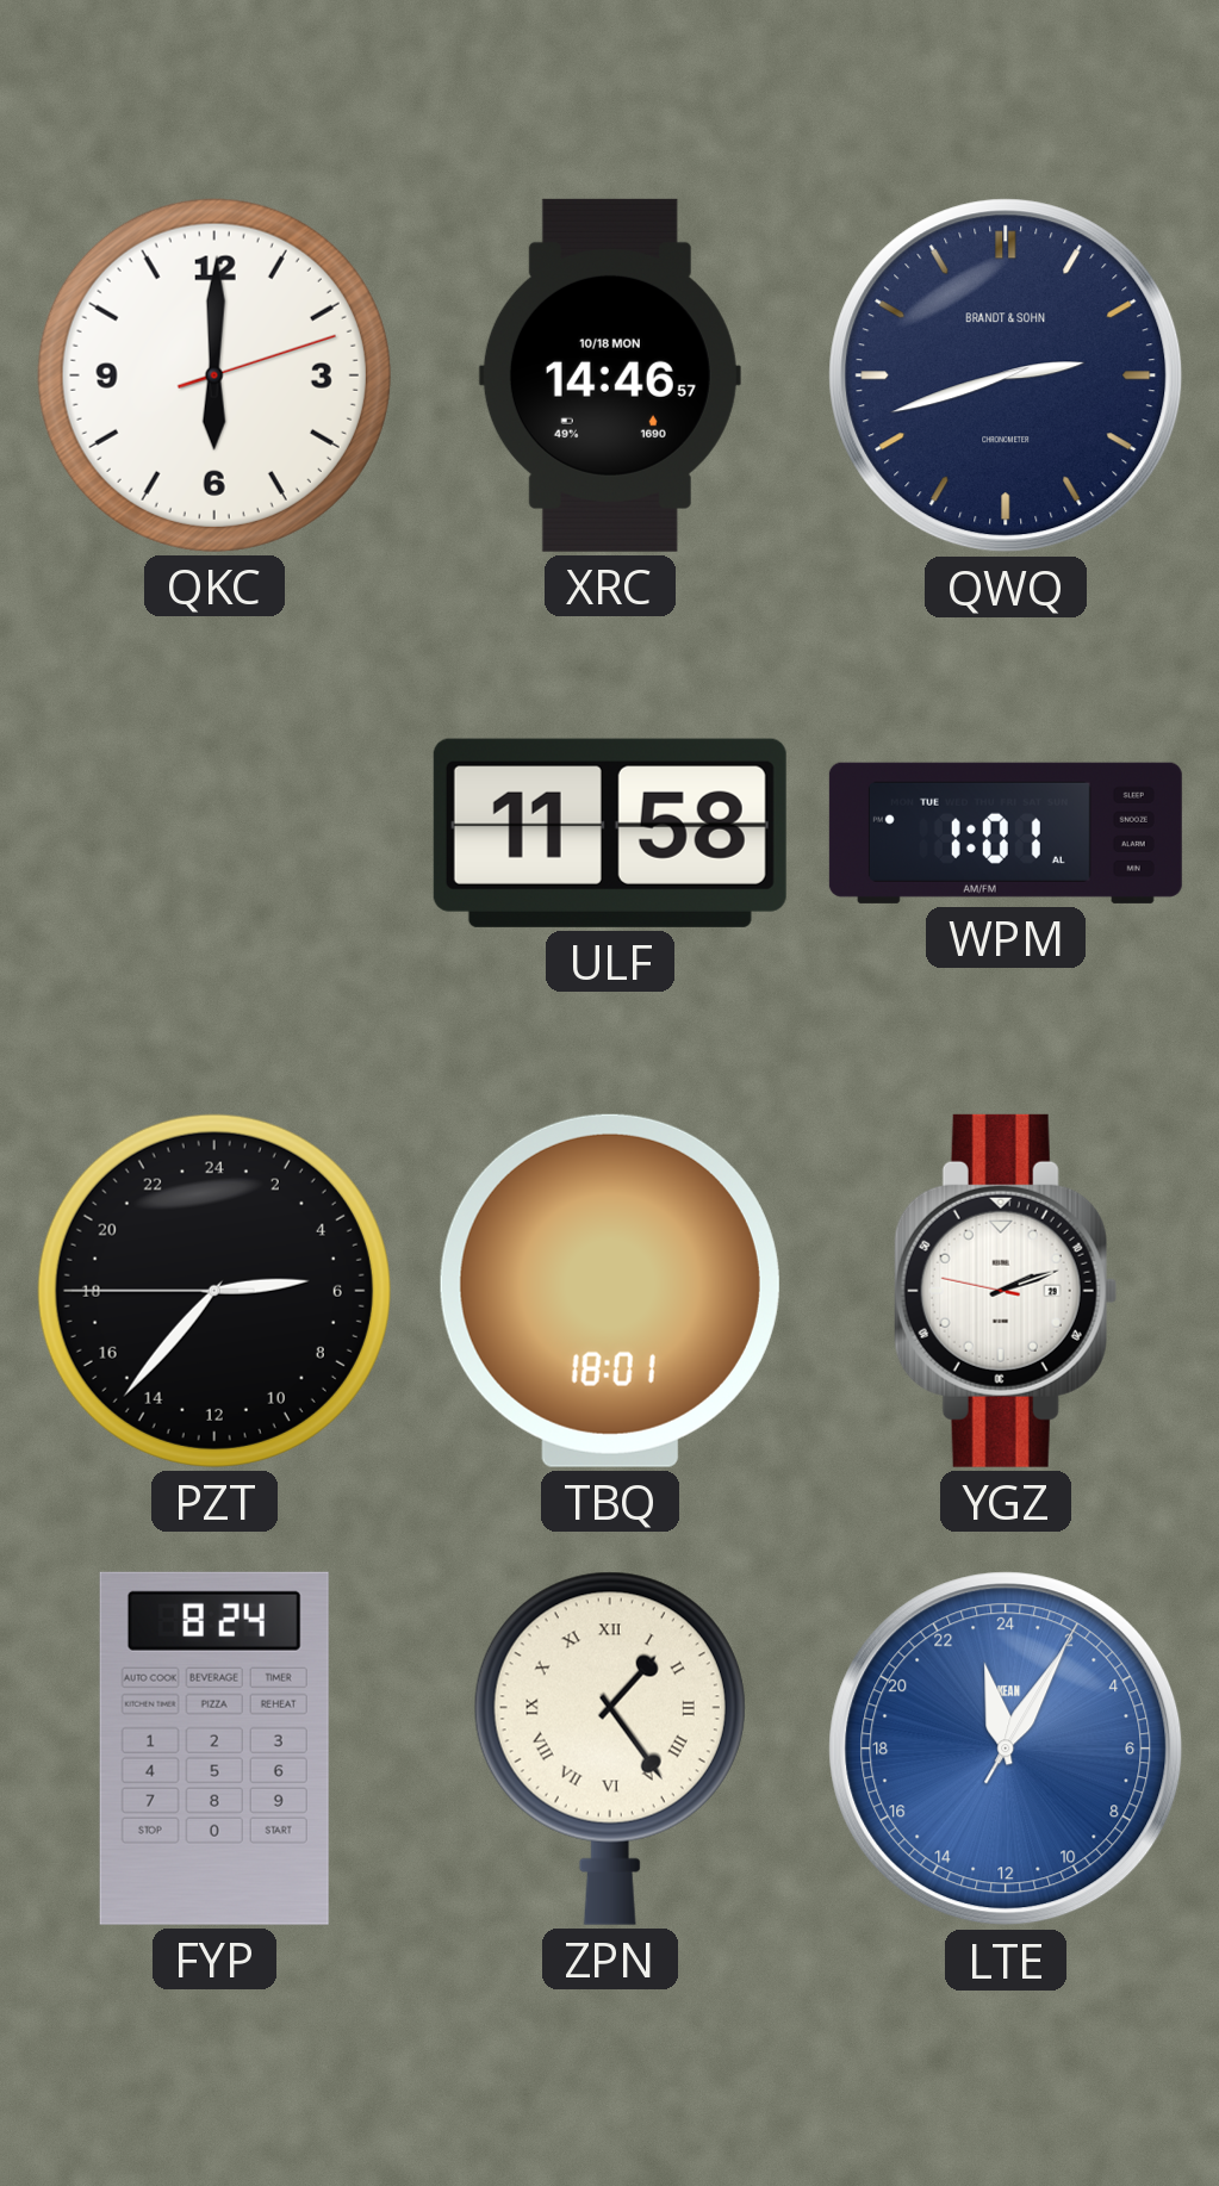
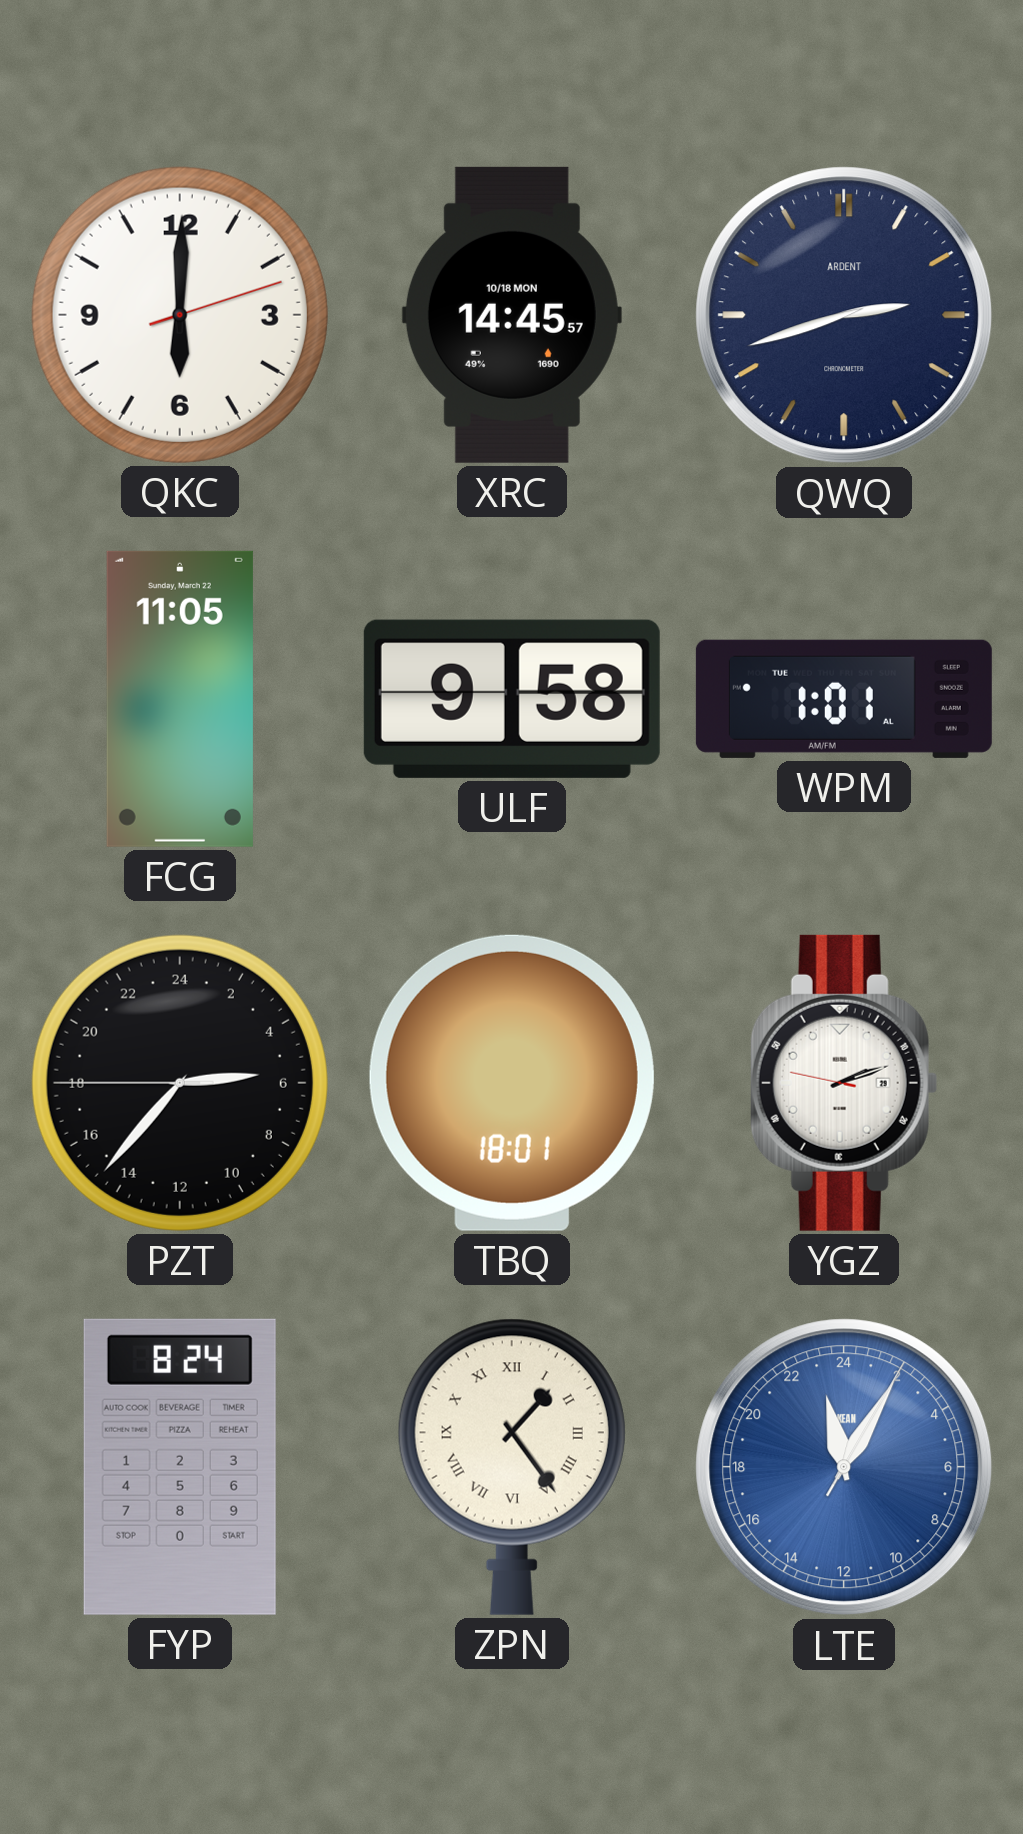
XRC: 14:46 -> 14:45
QWQ brand: BRANDT & SOHN -> ARDENT
FCG: none -> 11:05
ULF: 11:58 -> 9:58
